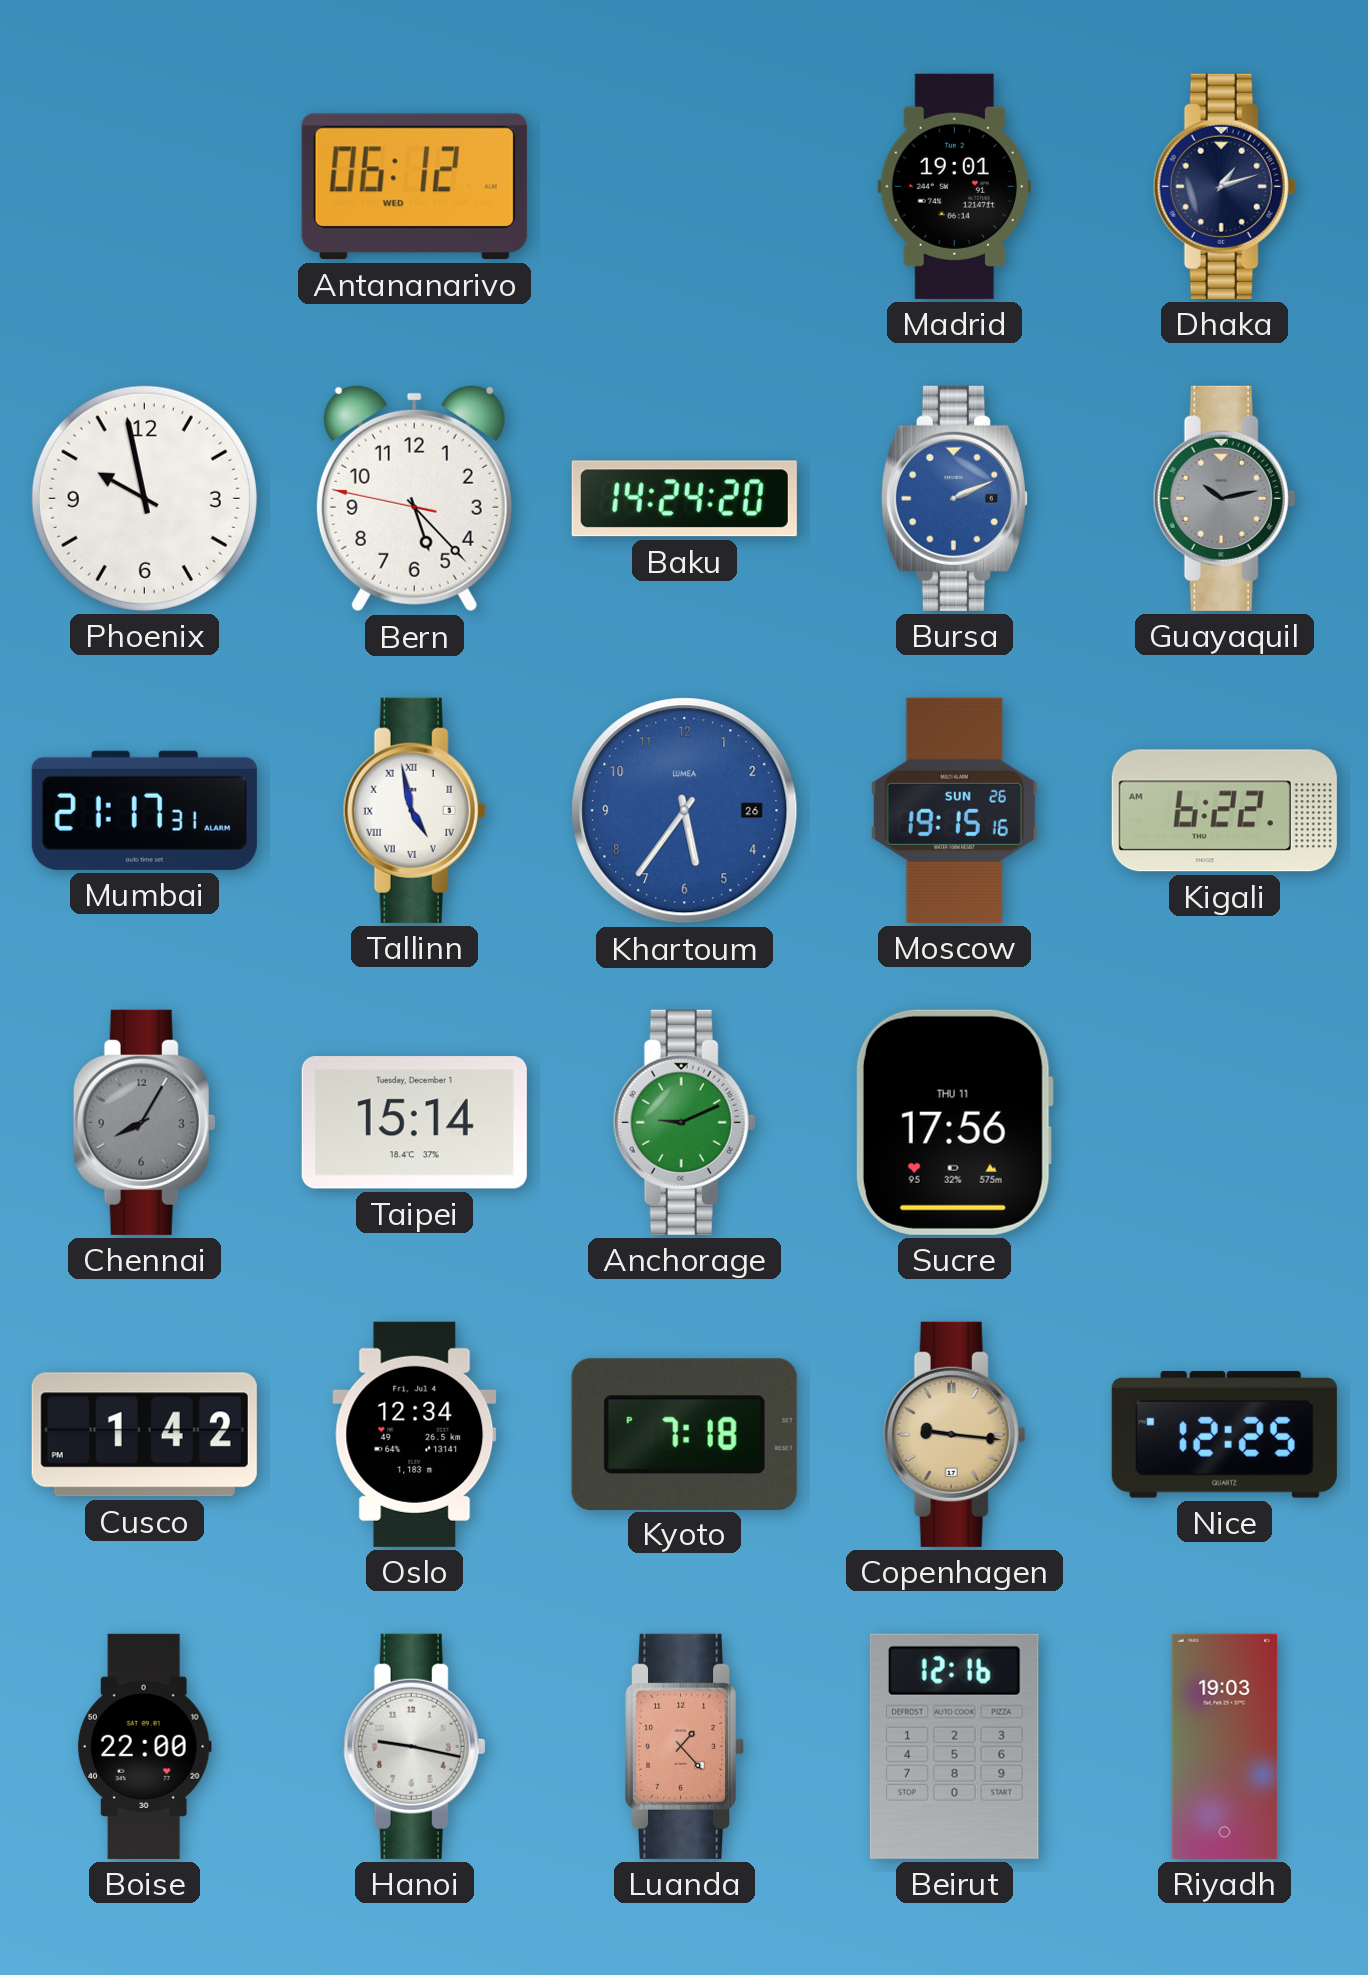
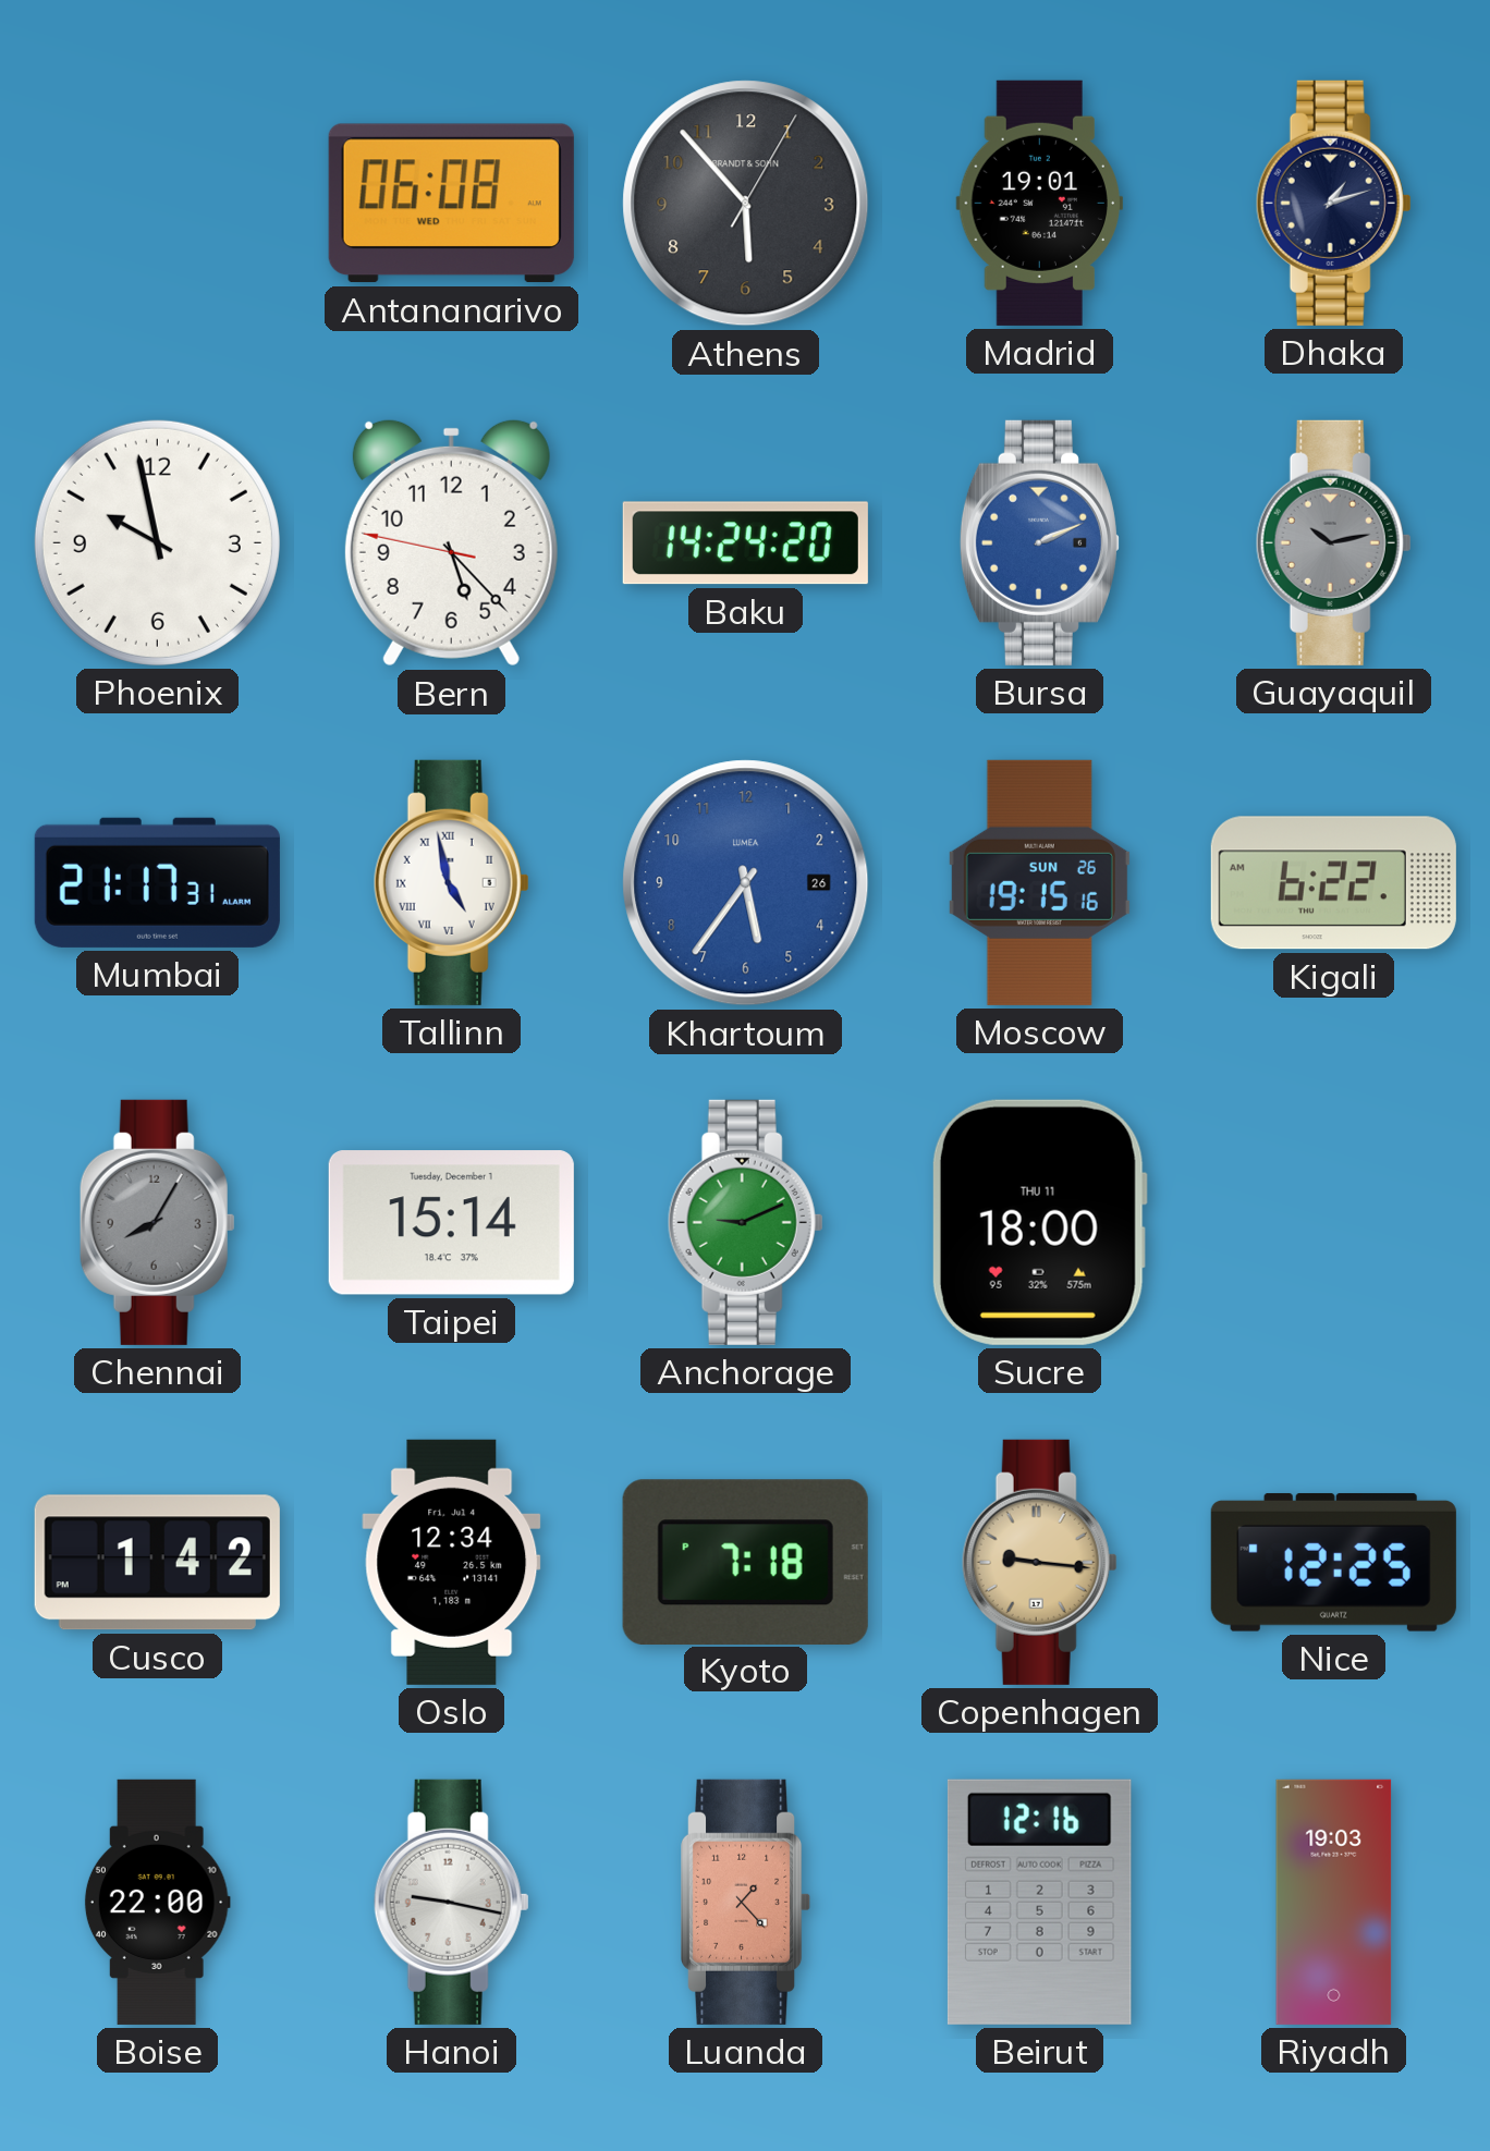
Antananarivo: 06:12 -> 06:08
Athens: none -> 5:53
Sucre: 17:56 -> 18:00
